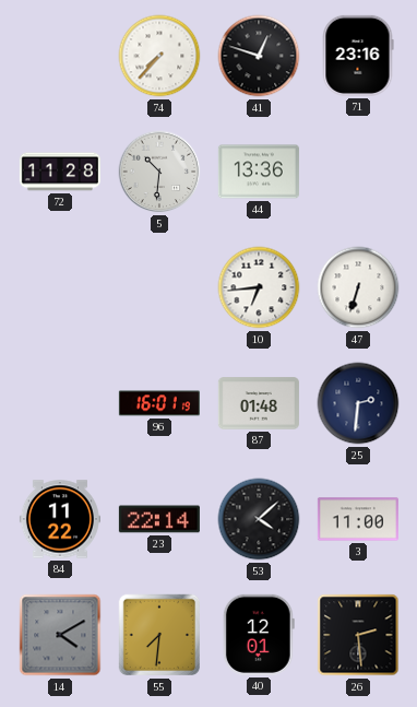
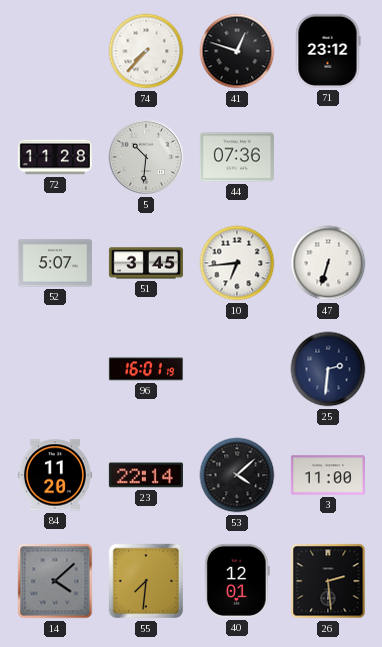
71: 23:16 -> 23:12
44: 13:36 -> 07:36
52: none -> 5:07
51: none -> 3:45
87: 01:48 -> none
84: 11:22 -> 11:20
14: 4:10 -> 4:08
